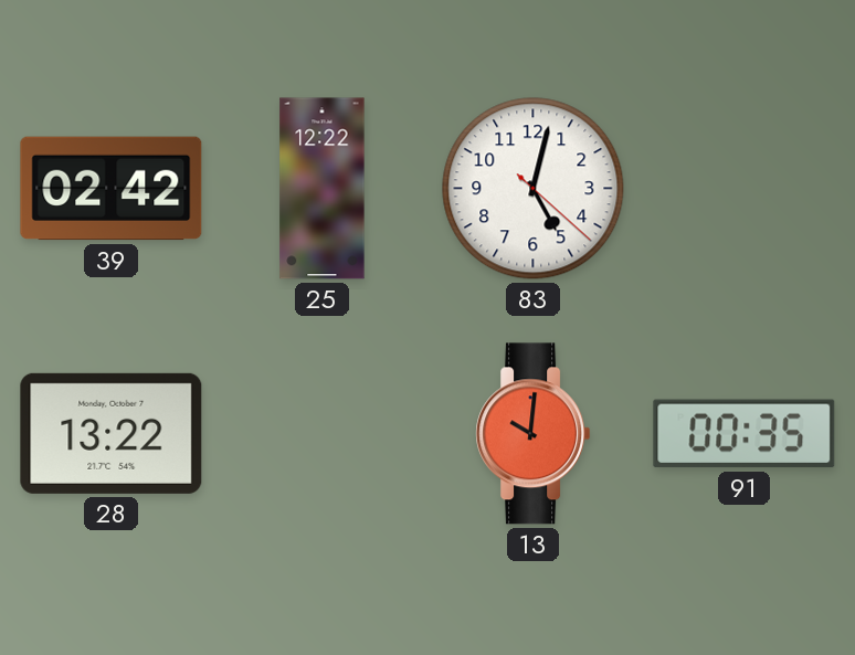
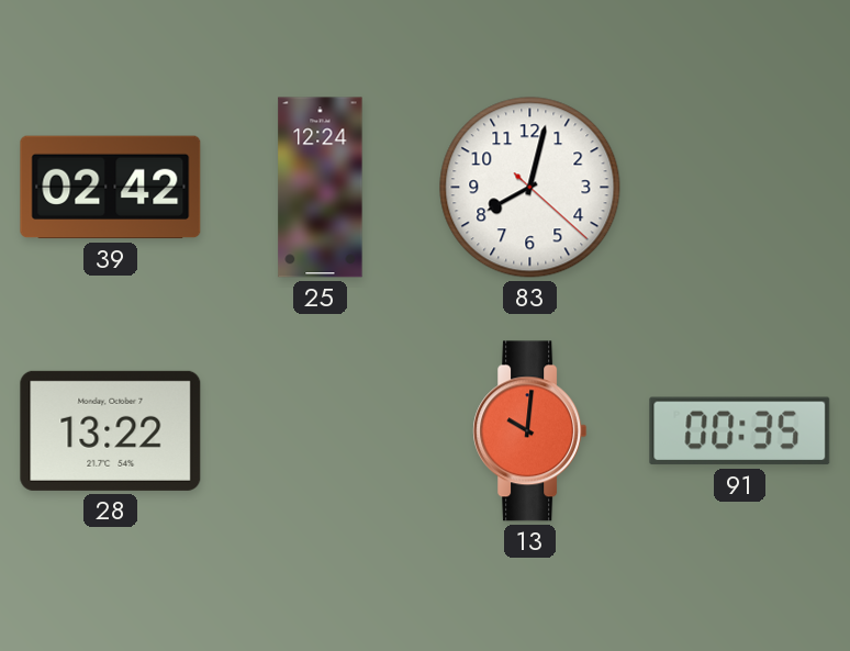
25: 12:22 -> 12:24
83: 5:02 -> 8:02
